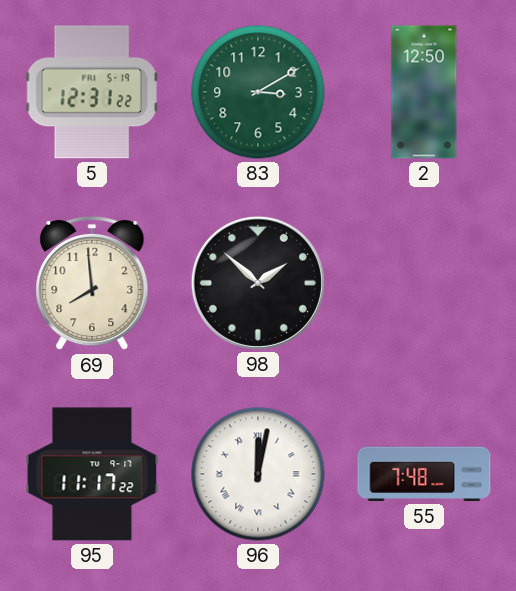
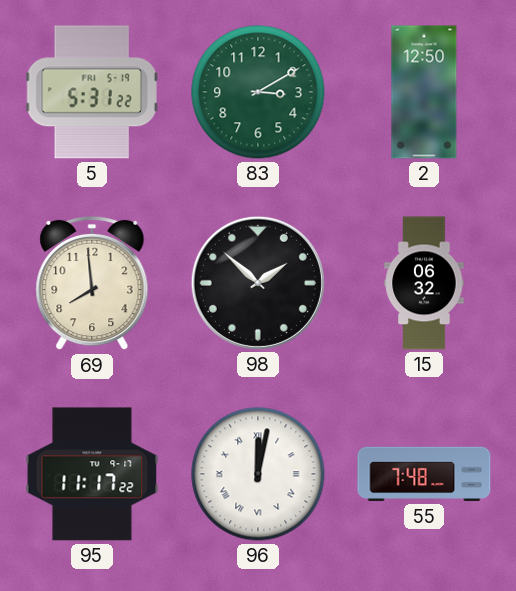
5: 12:31 -> 5:31
15: none -> 06:32
